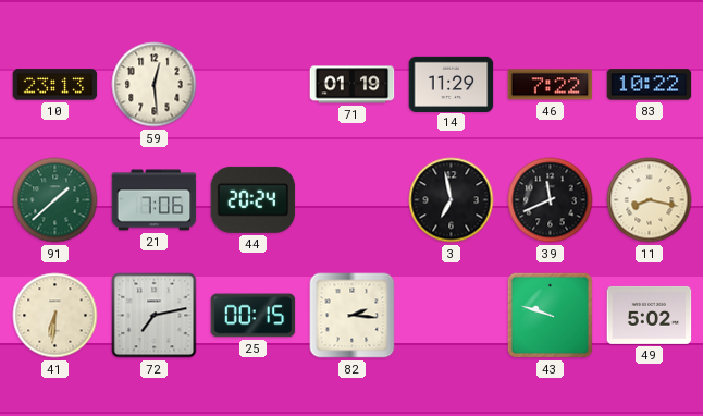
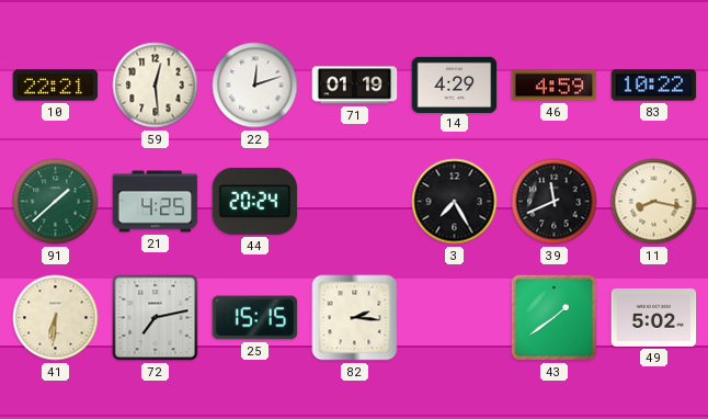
10: 23:13 -> 22:21
22: none -> 12:12
14: 11:29 -> 4:29
46: 7:22 -> 4:59
21: 7:06 -> 4:25
3: 6:58 -> 7:25
25: 00:15 -> 15:15
43: 9:48 -> 1:39
